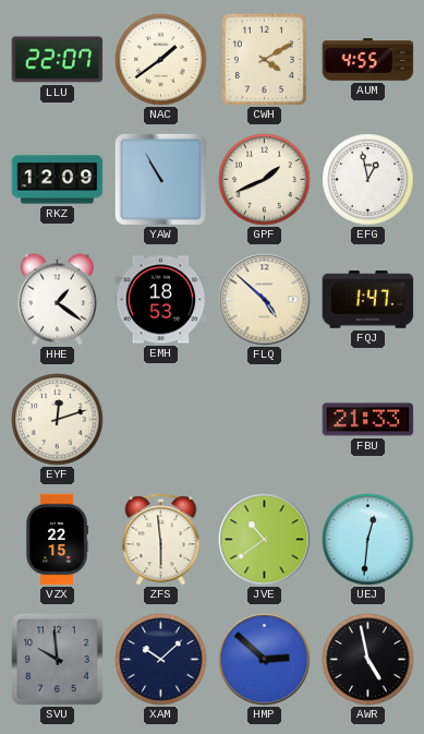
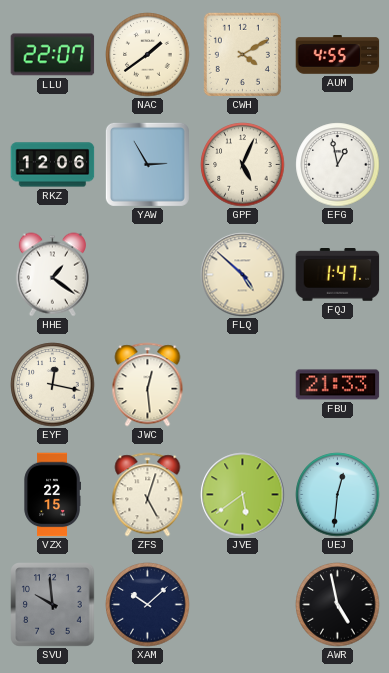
RKZ: 12:09 -> 12:06
YAW: 10:55 -> 2:55
GPF: 1:41 -> 5:04
EMH: 18:53 -> none
EYF: 12:12 -> 12:17
JWC: none -> 12:29
ZFS: 5:59 -> 5:03
JVE: 10:39 -> 5:39
HMP: 2:52 -> none
